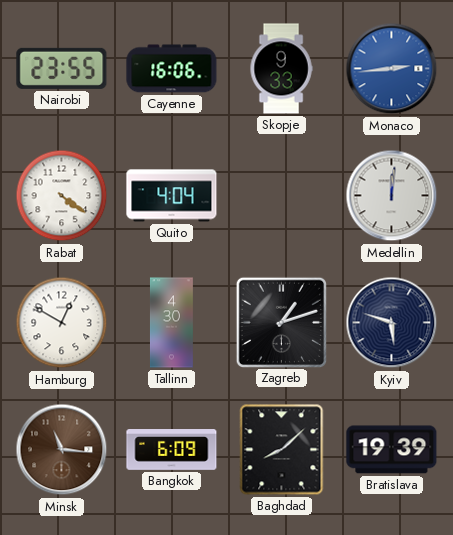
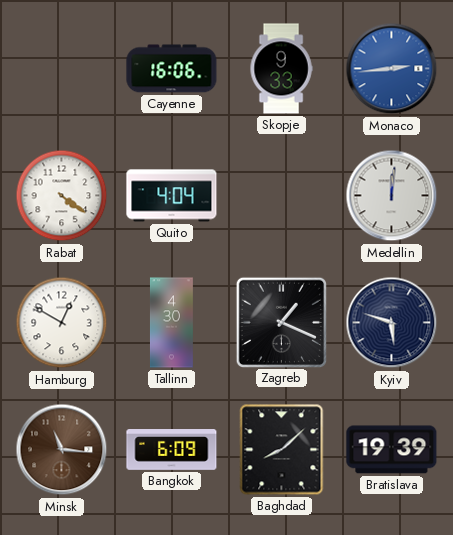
Nairobi: 23:55 -> none
Zagreb: 1:12 -> 1:19
